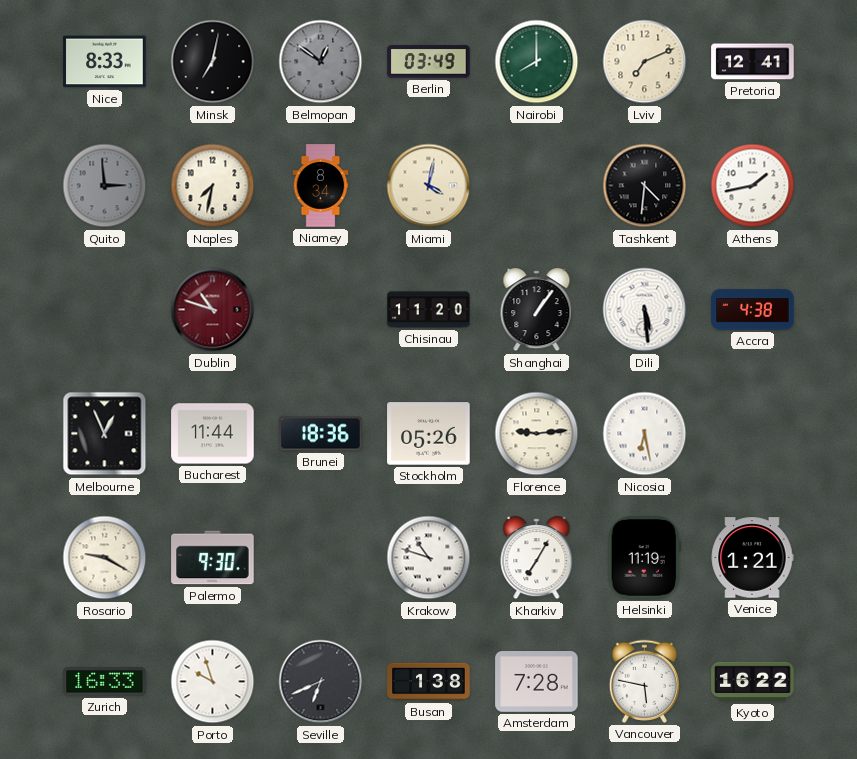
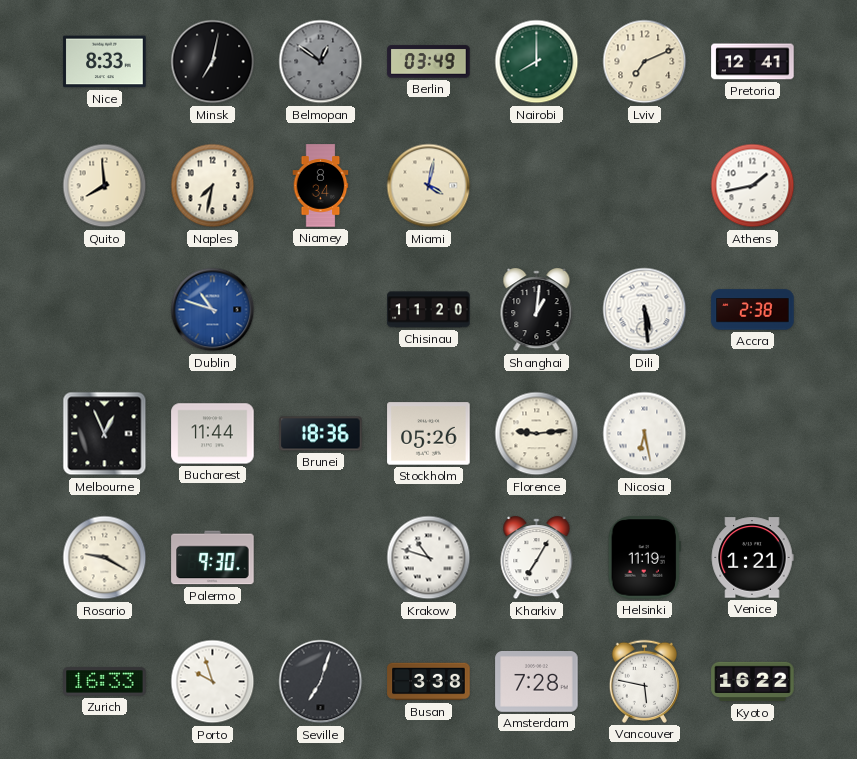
Quito: 2:59 -> 7:59
Quito dial: grey -> cream
Tashkent: 4:31 -> none
Dublin dial: burgundy -> blue
Shanghai: 1:06 -> 1:01
Accra: 4:38 -> 2:38
Seville: 6:41 -> 7:03
Busan: 1:38 -> 3:38
